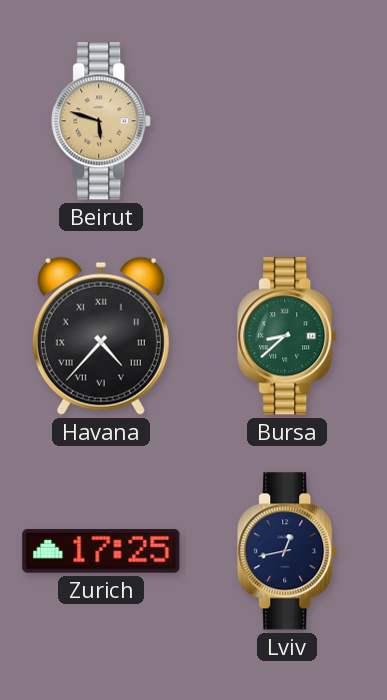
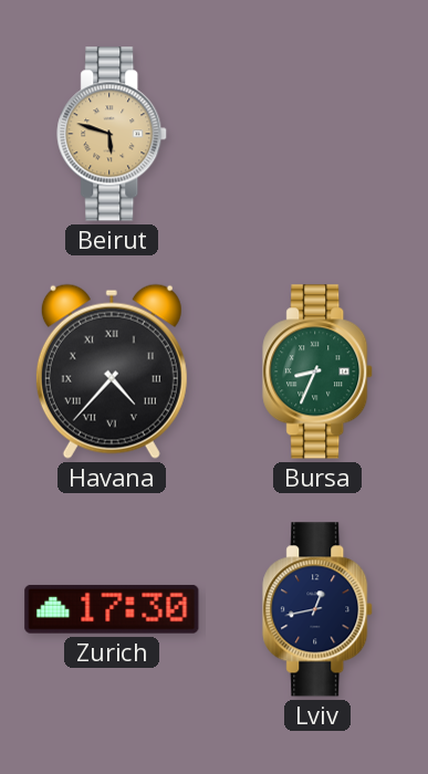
Bursa: 8:38 -> 8:34
Zurich: 17:25 -> 17:30
